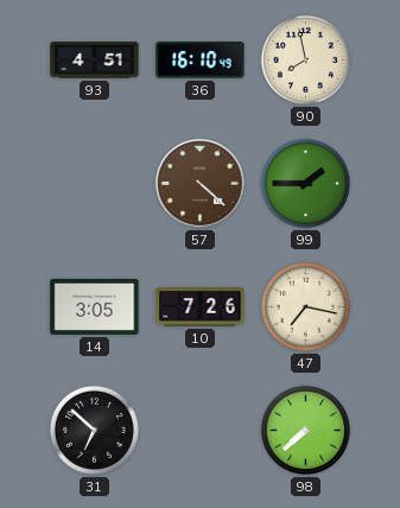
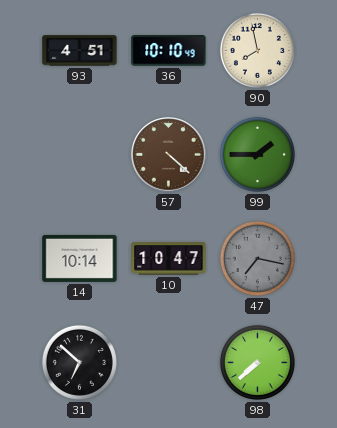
36: 16:10 -> 10:10
14: 3:05 -> 10:14
10: 7:26 -> 10:47
47 dial: cream -> grey
